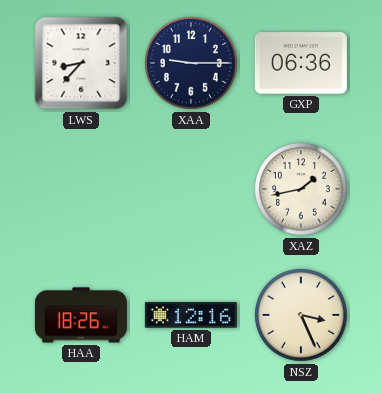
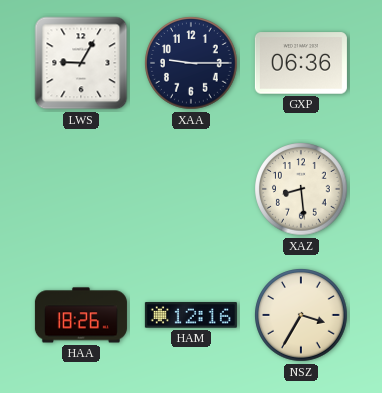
LWS: 8:37 -> 9:05
XAZ: 1:43 -> 8:29
NSZ: 3:26 -> 3:35
